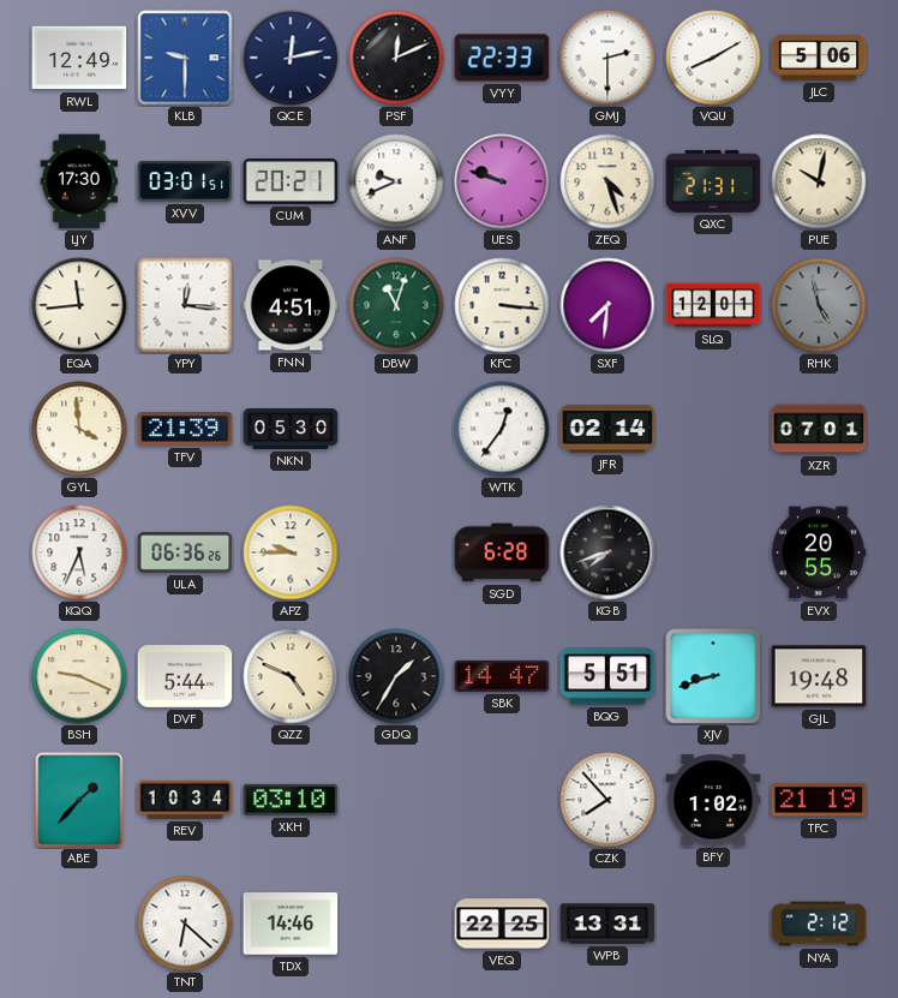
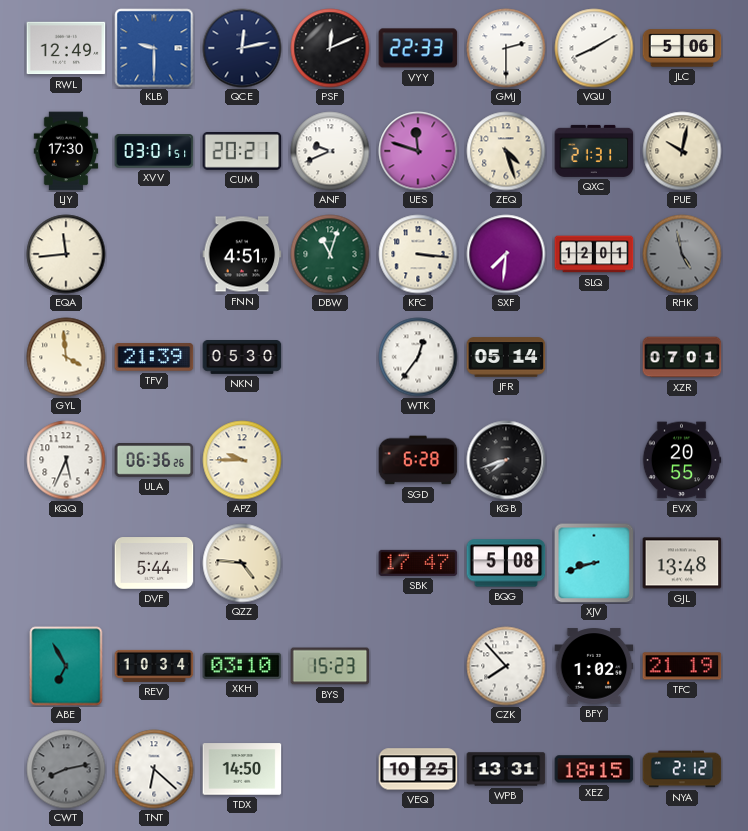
UES: 9:48 -> 11:48
YPY: 12:16 -> none
JFR: 02:14 -> 05:14
BSH: 9:19 -> none
QZZ: 4:49 -> 4:46
GDQ: 1:35 -> none
SBK: 14:47 -> 17:47
BQG: 5:51 -> 5:08
GJL: 19:48 -> 13:48
ABE: 1:37 -> 6:55
BYS: none -> 15:23
CWT: none -> 8:13
TDX: 14:46 -> 14:50
VEQ: 22:25 -> 10:25
XEZ: none -> 18:15
